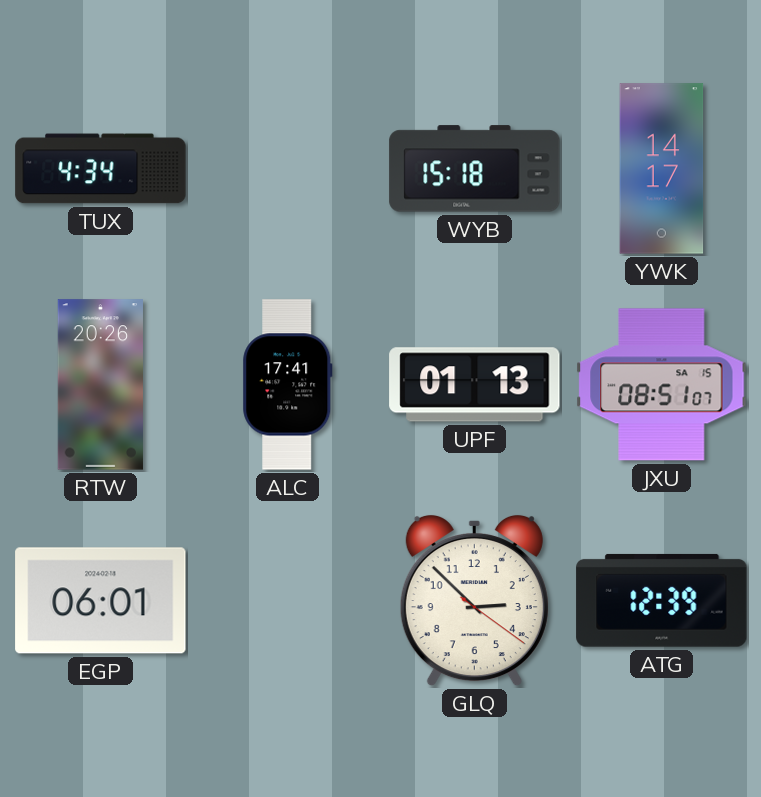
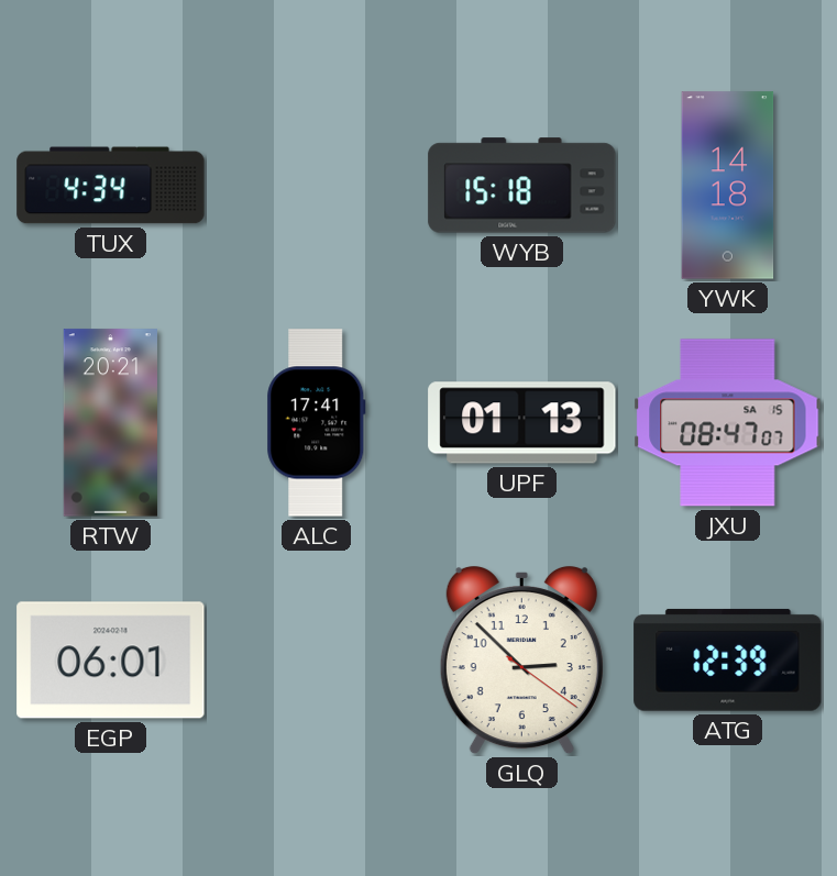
YWK: 14:17 -> 14:18
RTW: 20:26 -> 20:21
JXU: 08:51 -> 08:47
